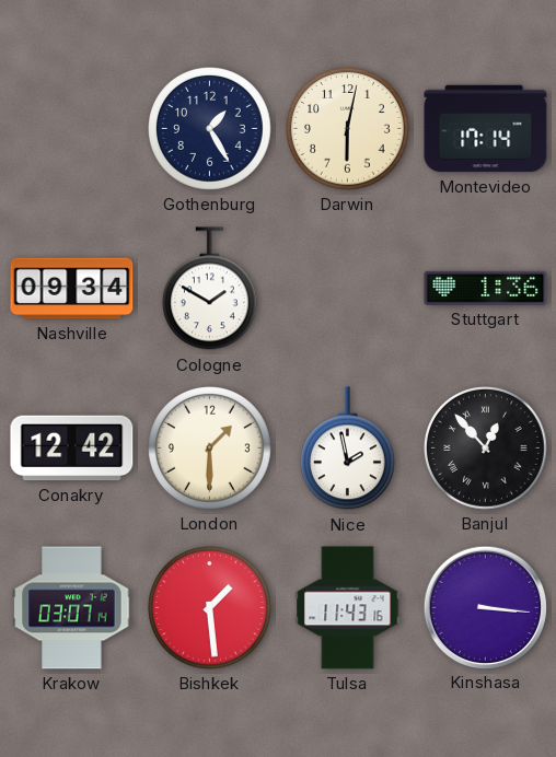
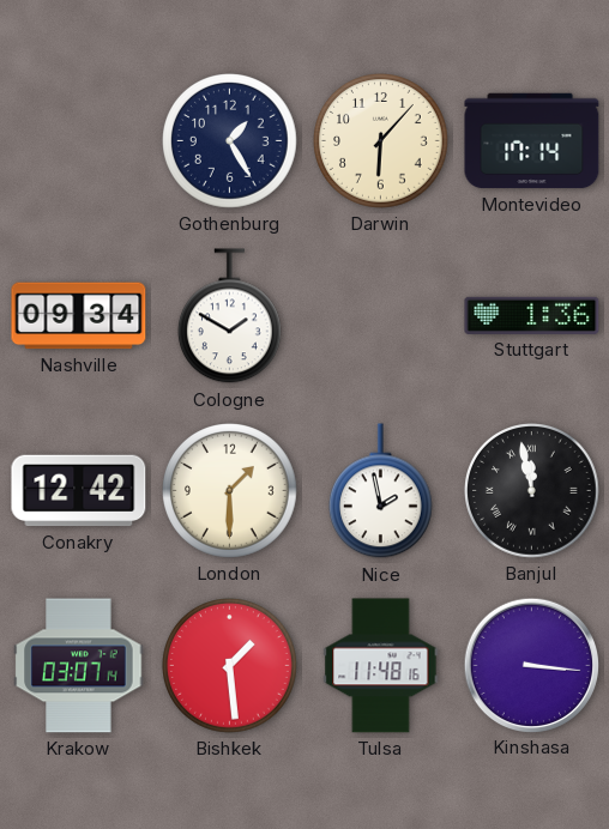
Darwin: 6:02 -> 6:07
Banjul: 12:53 -> 11:58
Tulsa: 11:43 -> 11:48
